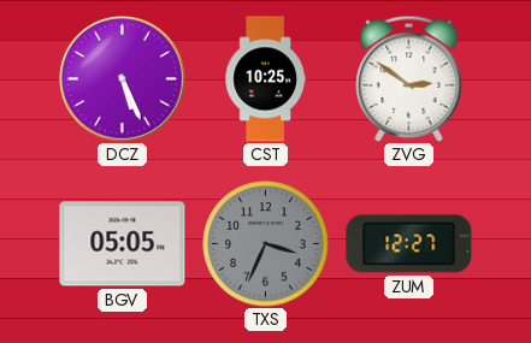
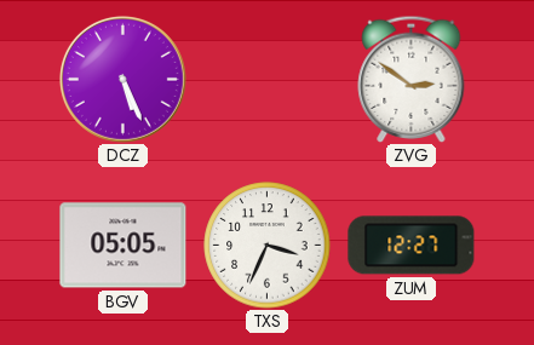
CST: 10:25 -> none
TXS dial: grey -> white
